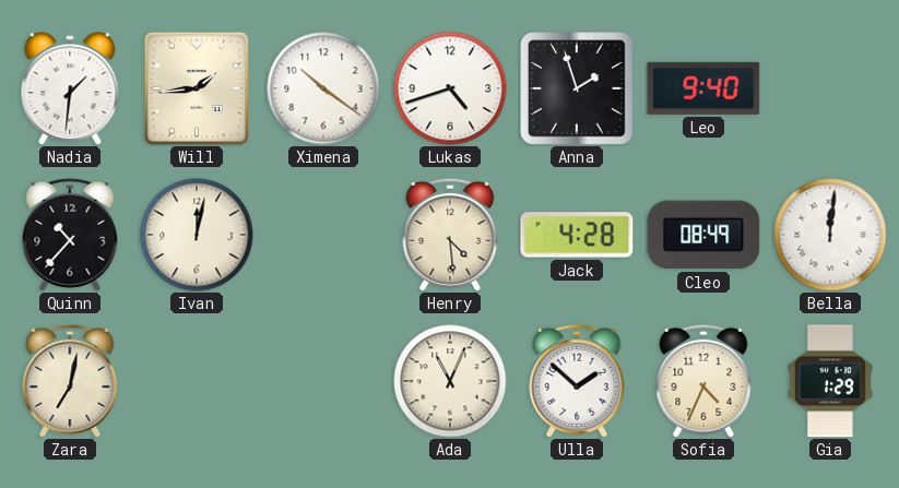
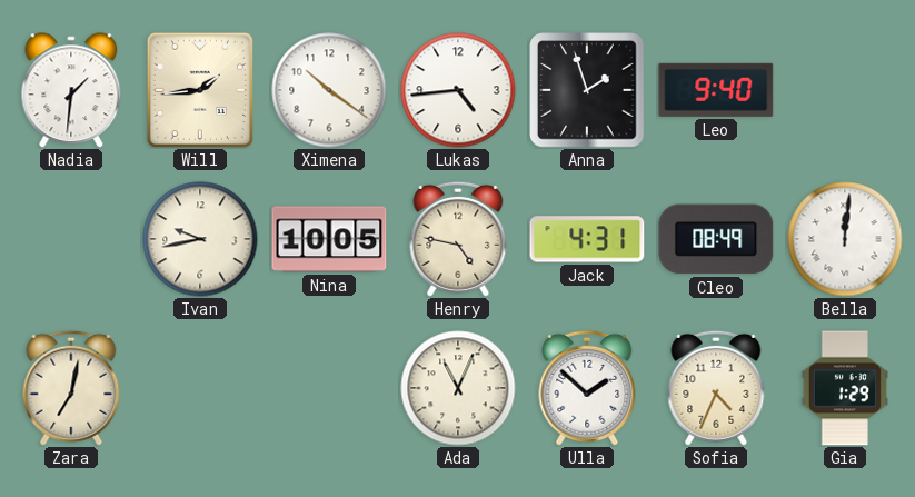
Lukas: 4:42 -> 4:44
Quinn: 10:37 -> none
Ivan: 12:02 -> 9:43
Nina: none -> 10:05
Henry: 4:29 -> 4:47
Jack: 4:28 -> 4:31
